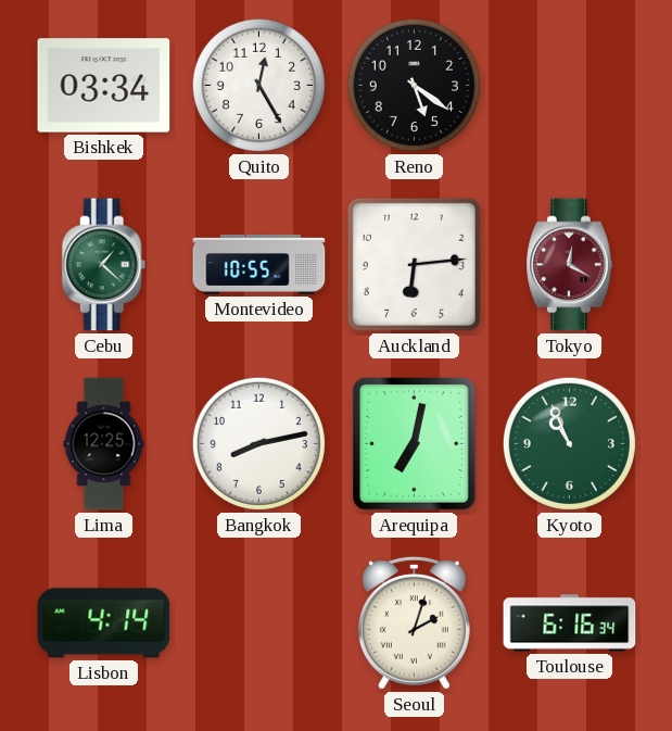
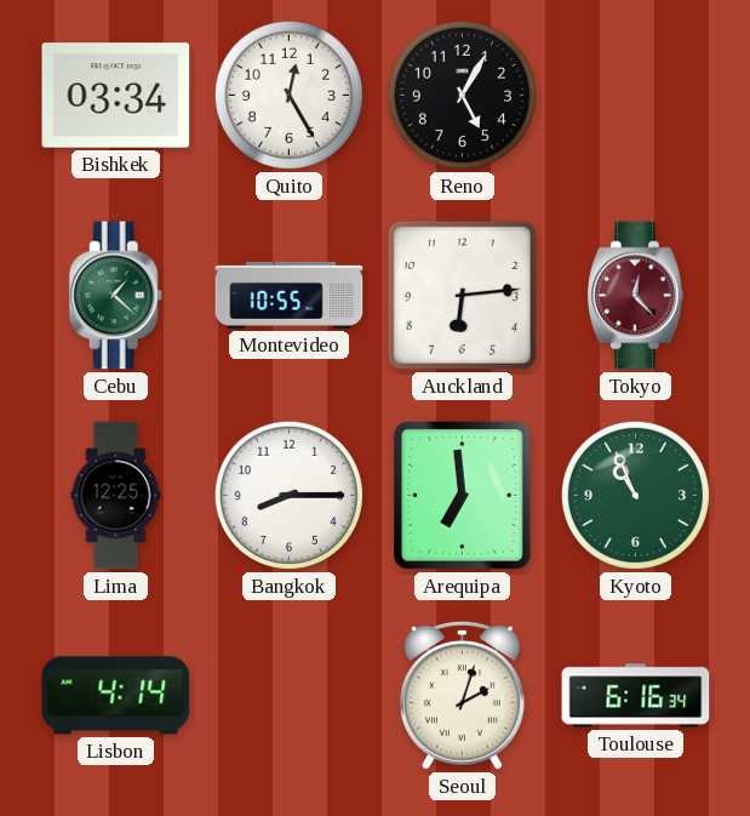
Reno: 5:21 -> 5:05
Tokyo: 12:20 -> 12:23
Bangkok: 8:13 -> 8:15
Arequipa: 7:02 -> 6:59
